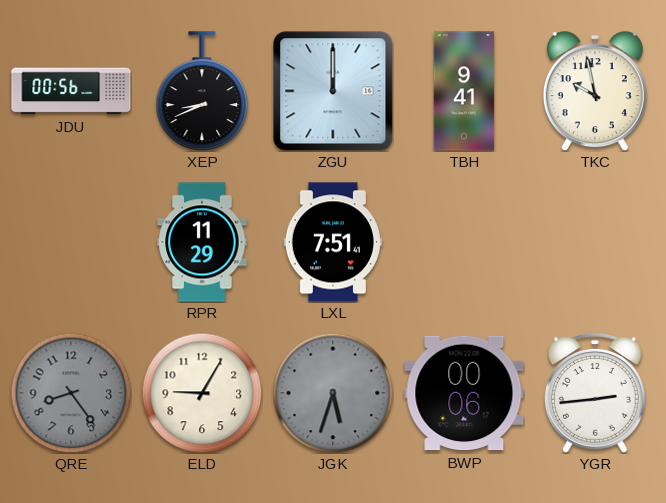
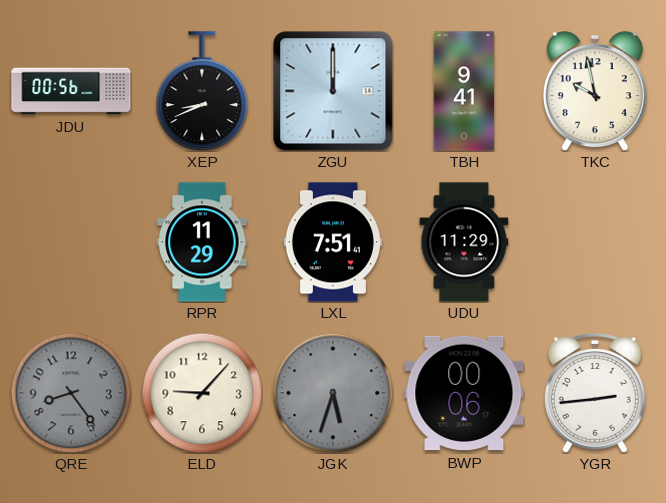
UDU: none -> 11:29
ELD: 9:05 -> 9:07
